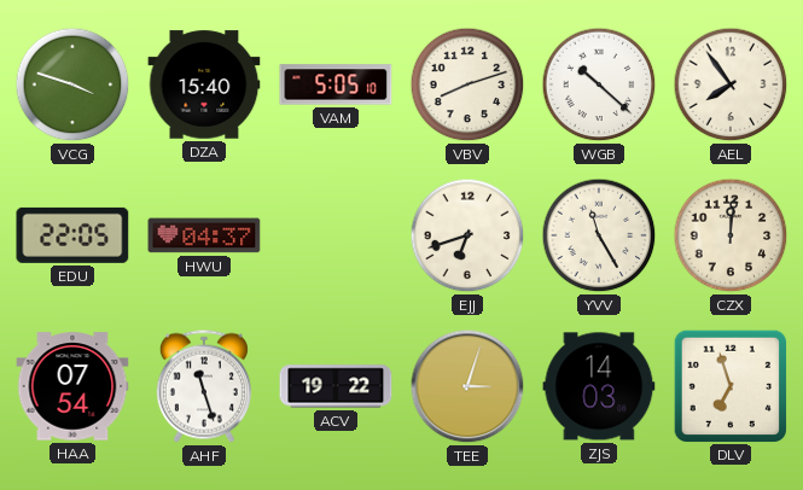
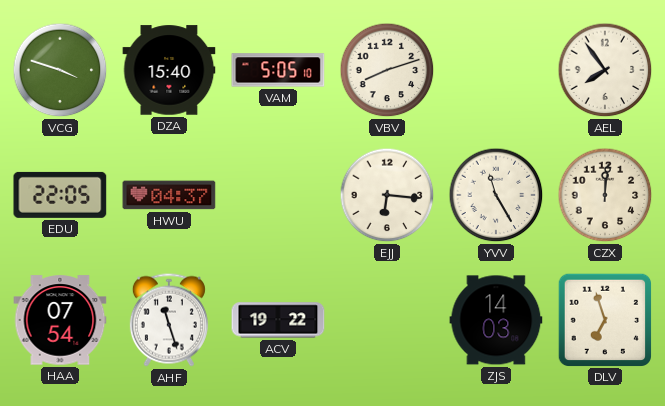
WGB: 10:22 -> none
EJJ: 6:42 -> 6:16
TEE: 3:03 -> none
